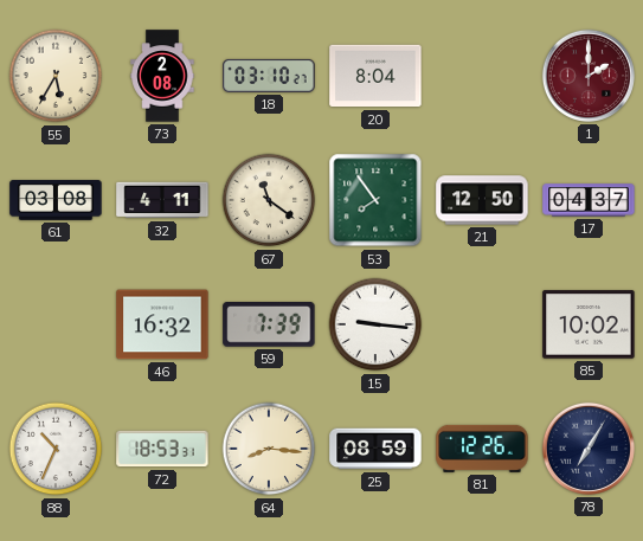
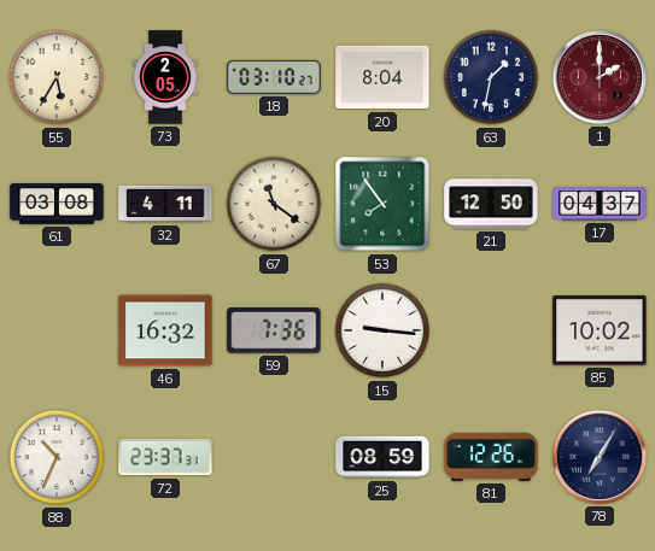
73: 2:08 -> 2:05
63: none -> 1:32
59: 7:39 -> 7:36
72: 18:53 -> 23:37
64: 8:16 -> none
